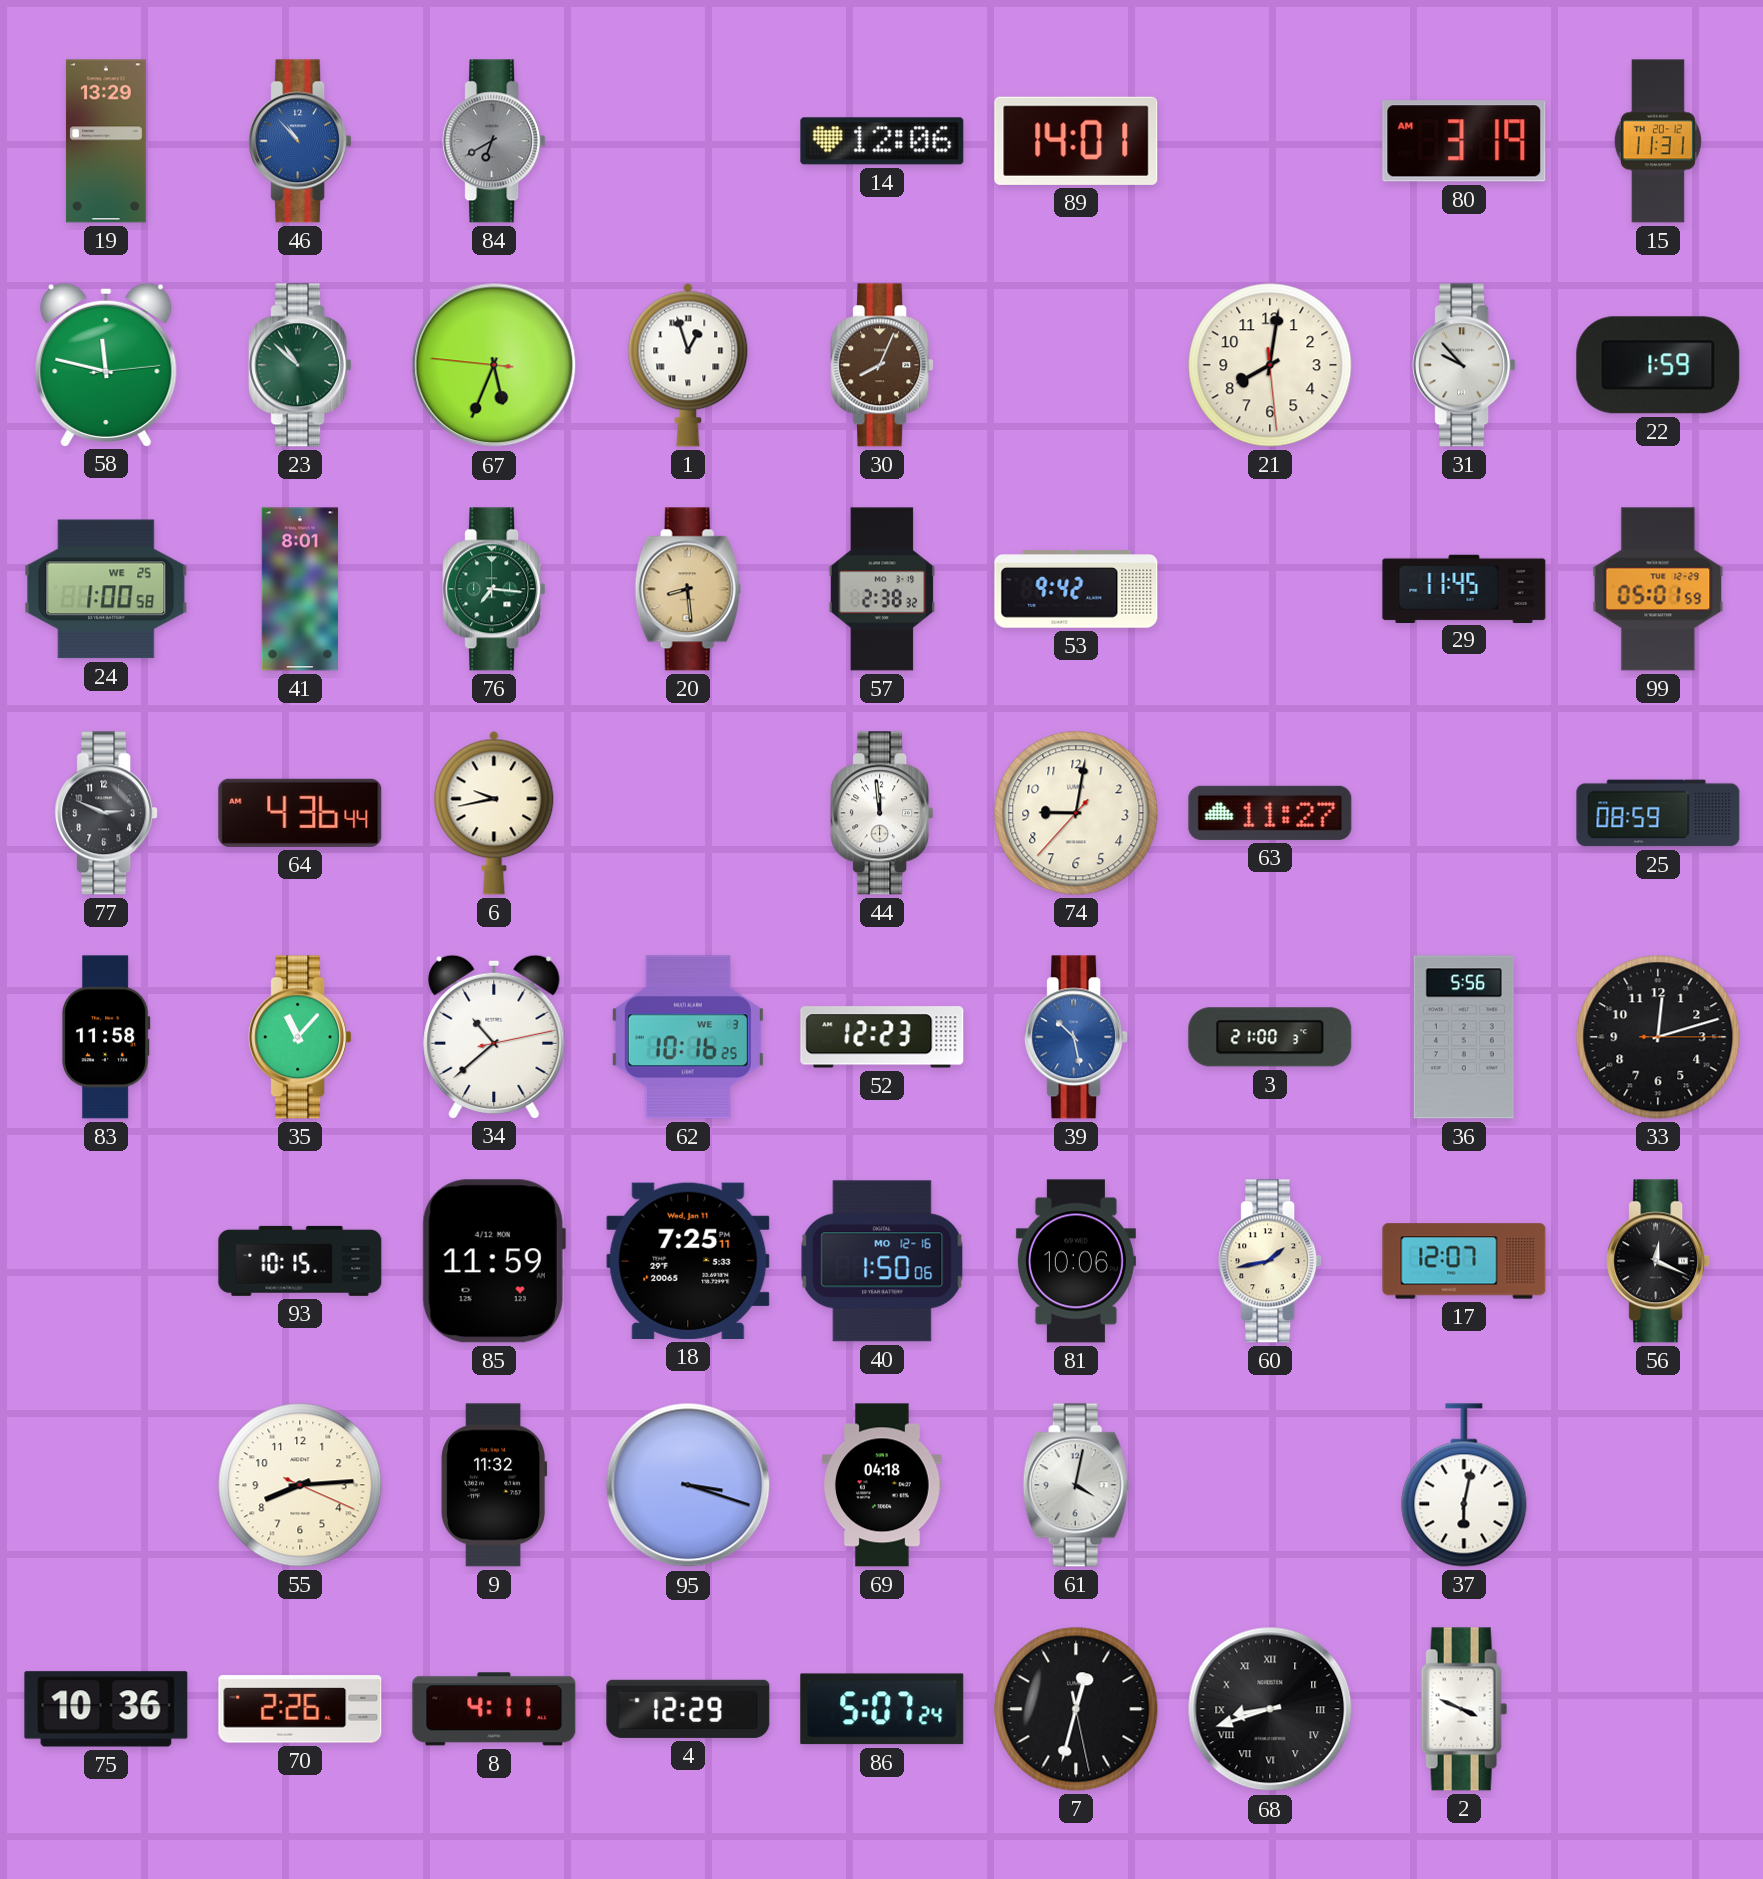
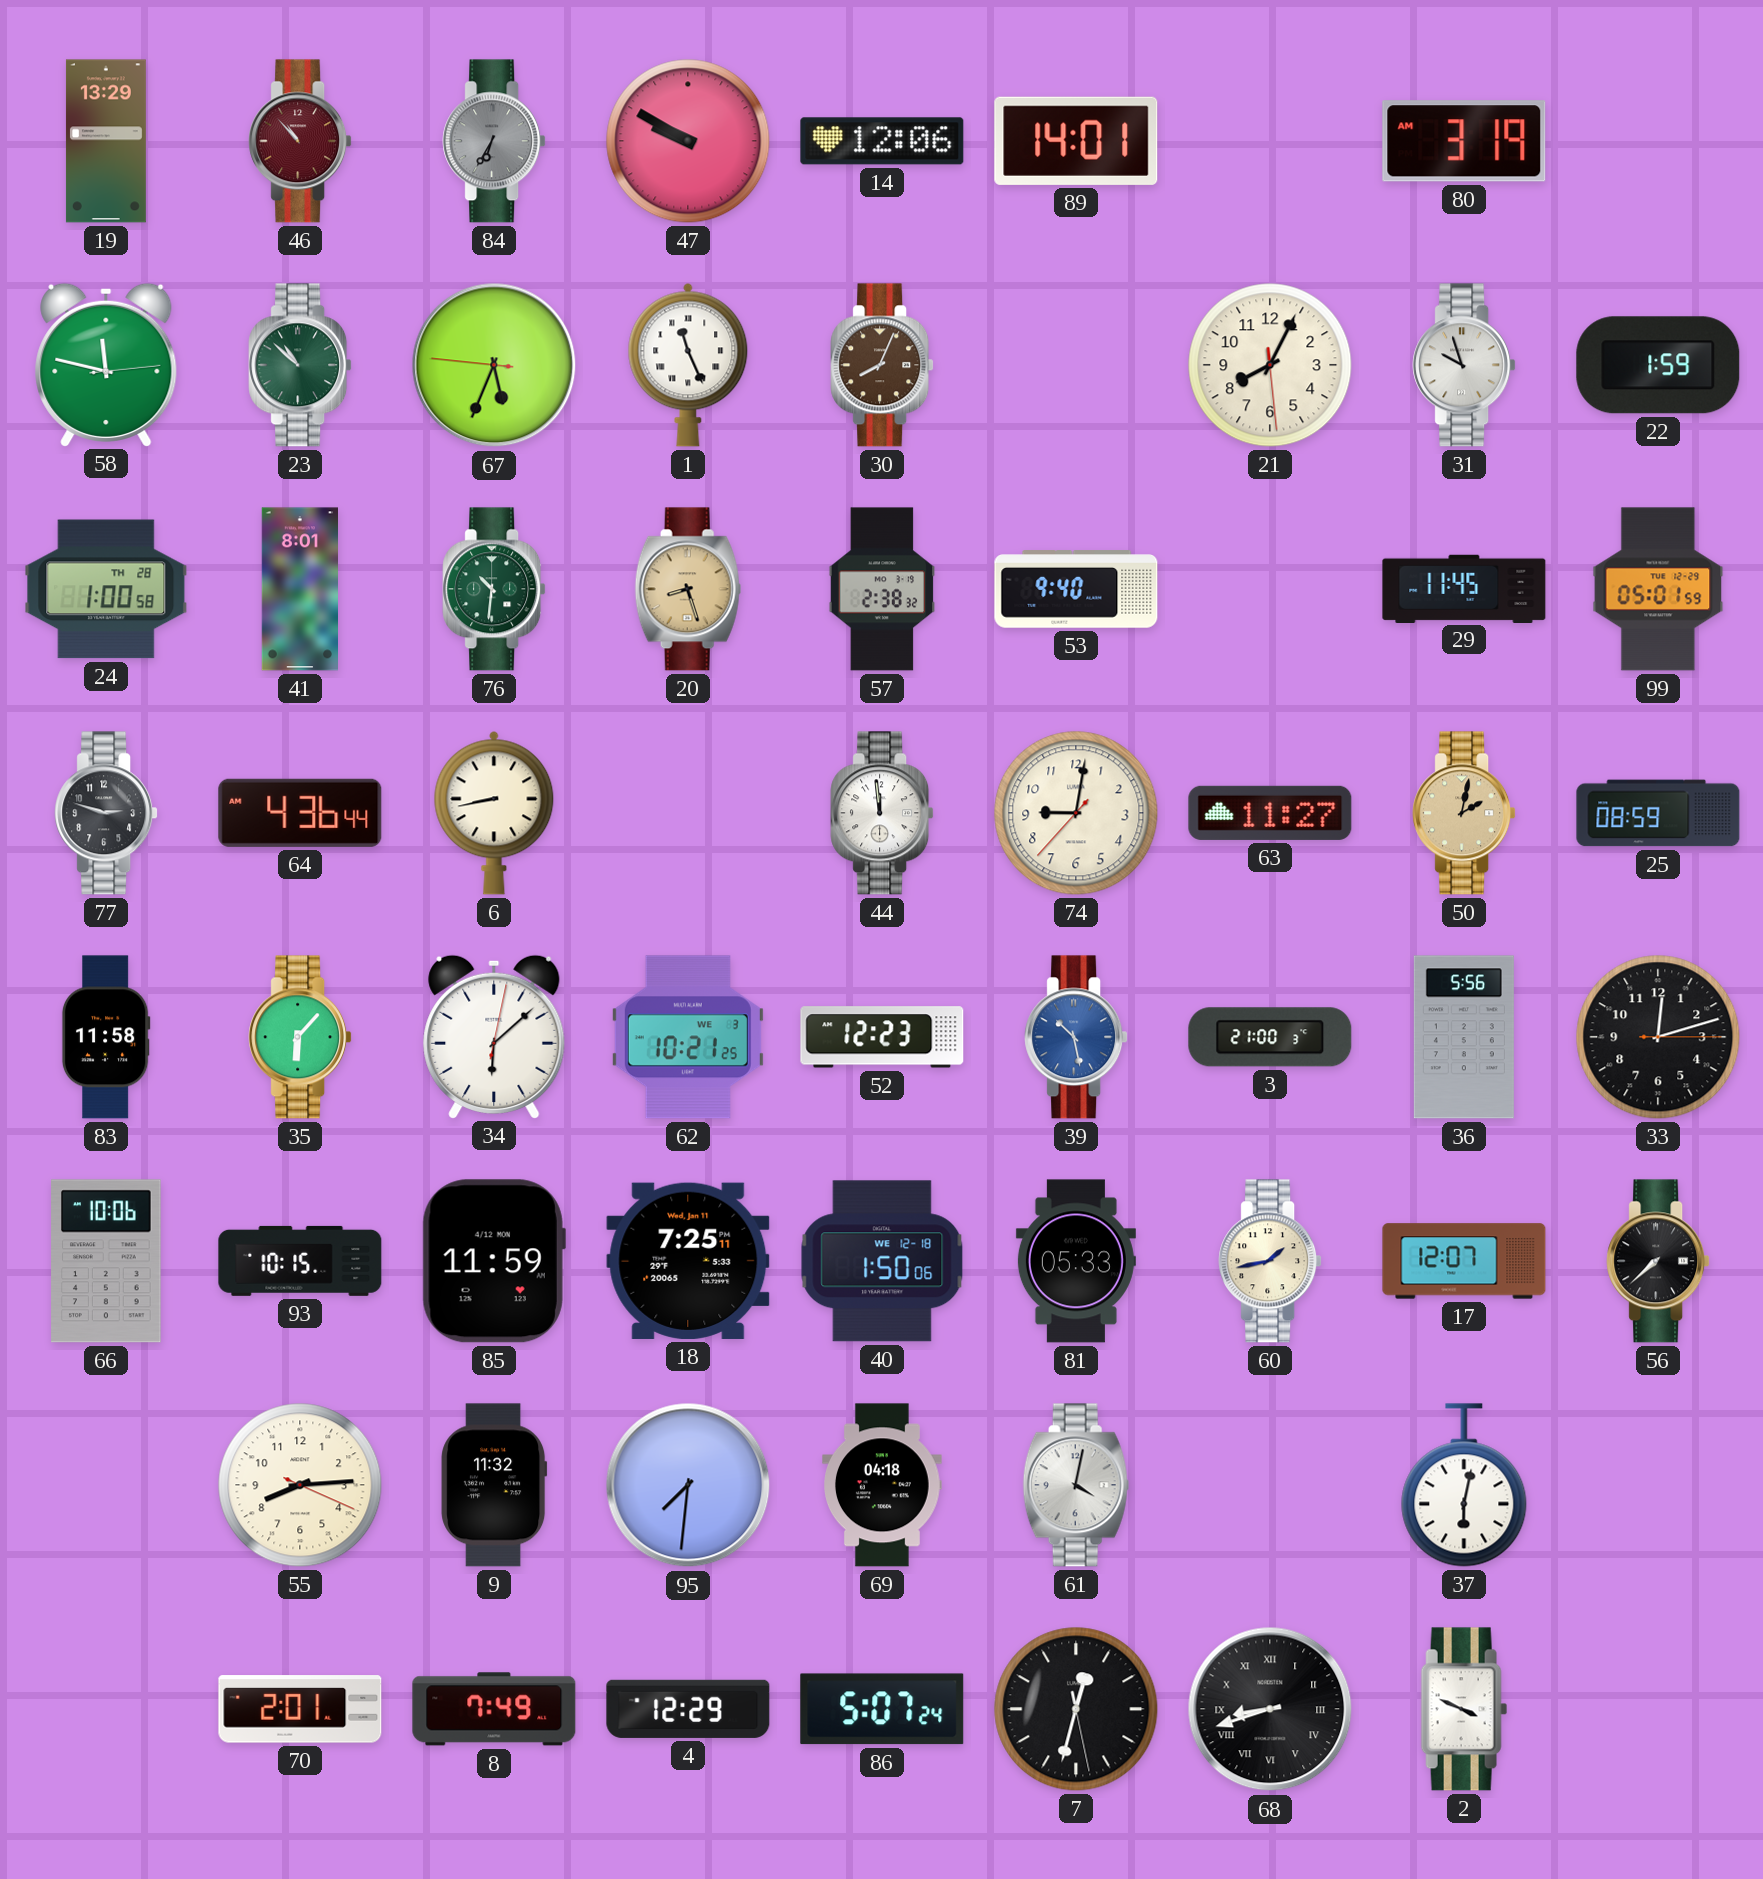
46 dial: blue -> burgundy
84: 6:40 -> 6:35
47: none -> 9:50
15: 11:31 -> none
1: 12:57 -> 11:26
21: 8:01 -> 8:04
31: 9:53 -> 9:57
24 date: WE 25 -> TH 28
76: 7:16 -> 10:31
20: 8:29 -> 8:27
53: 9:42 -> 9:40
77: 2:49 -> 2:48
6: 9:43 -> 8:43
50: none -> 2:02
35: 11:07 -> 6:07
34: 10:38 -> 6:08
62: 10:16 -> 10:21
66: none -> 10:06
40 date: MO 12-16 -> WE 12-18
81: 10:06 -> 05:33
56: 12:19 -> 7:38
95: 3:18 -> 7:31
75: 10:36 -> none
70: 2:26 -> 2:01
8: 4:11 -> 7:49
